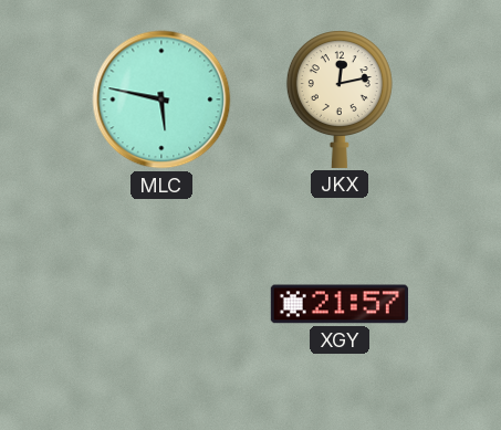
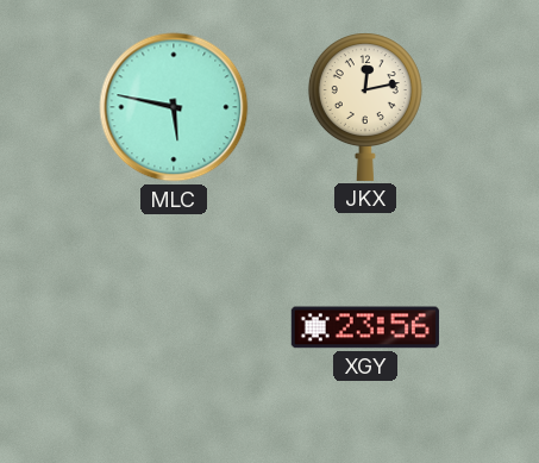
XGY: 21:57 -> 23:56
